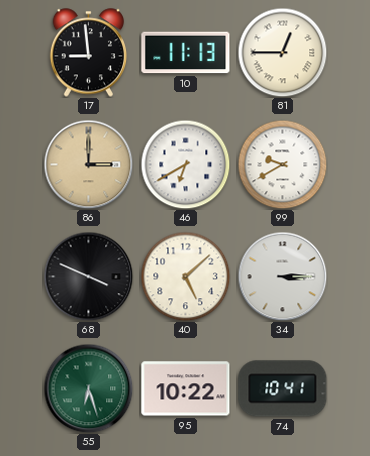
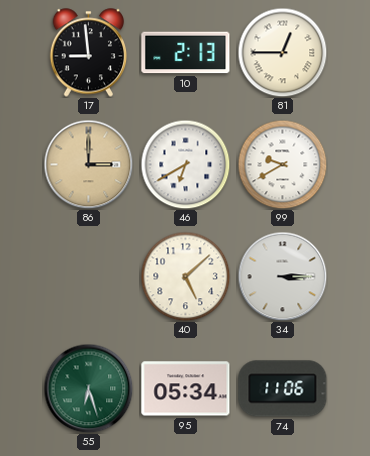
10: 11:13 -> 2:13
68: 3:49 -> none
95: 10:22 -> 05:34
74: 10:41 -> 11:06
